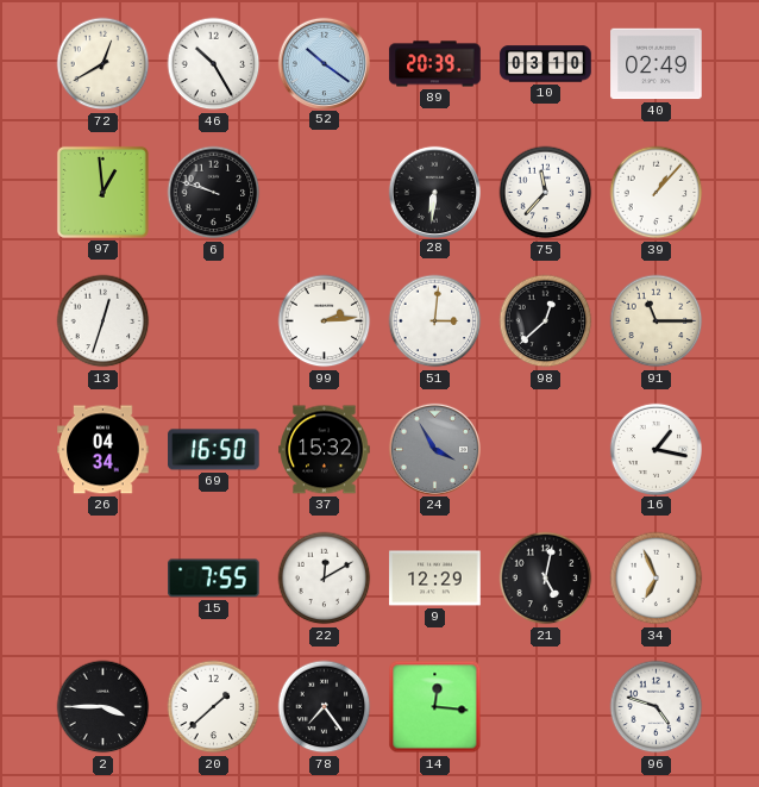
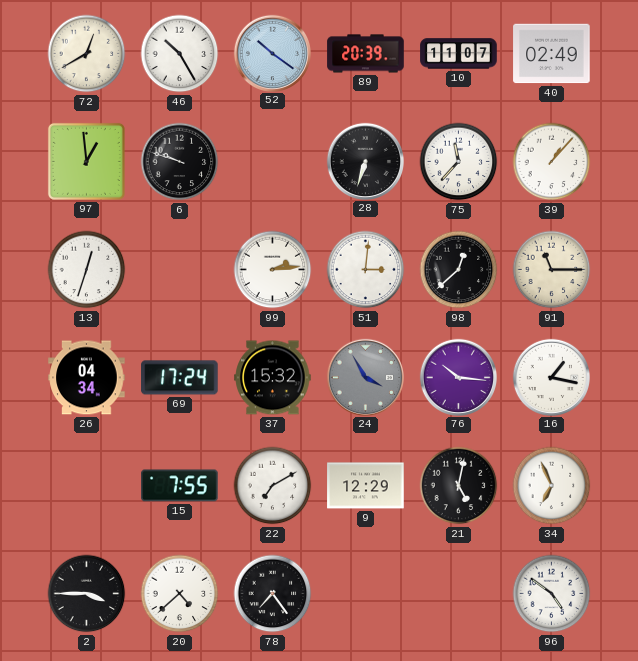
10: 03:10 -> 11:07
28: 6:31 -> 6:33
69: 16:50 -> 17:24
76: none -> 10:16
22: 12:10 -> 7:10
20: 1:38 -> 4:38
14: 12:16 -> none
96: 4:48 -> 4:51
